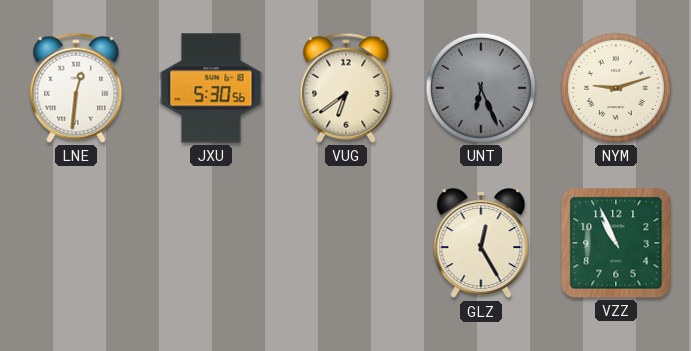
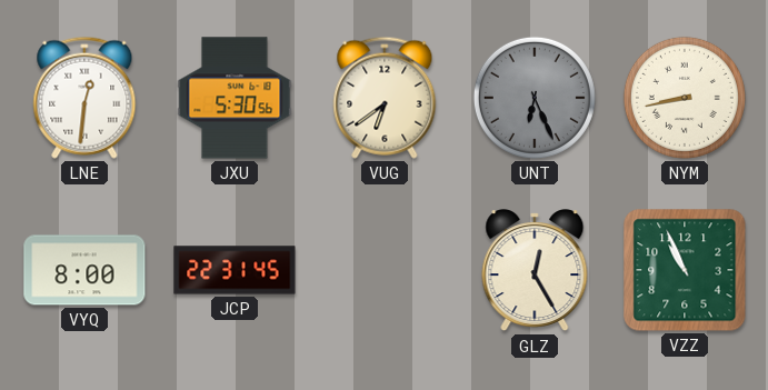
NYM: 9:12 -> 8:43
VYQ: none -> 8:00
JCP: none -> 22:31
